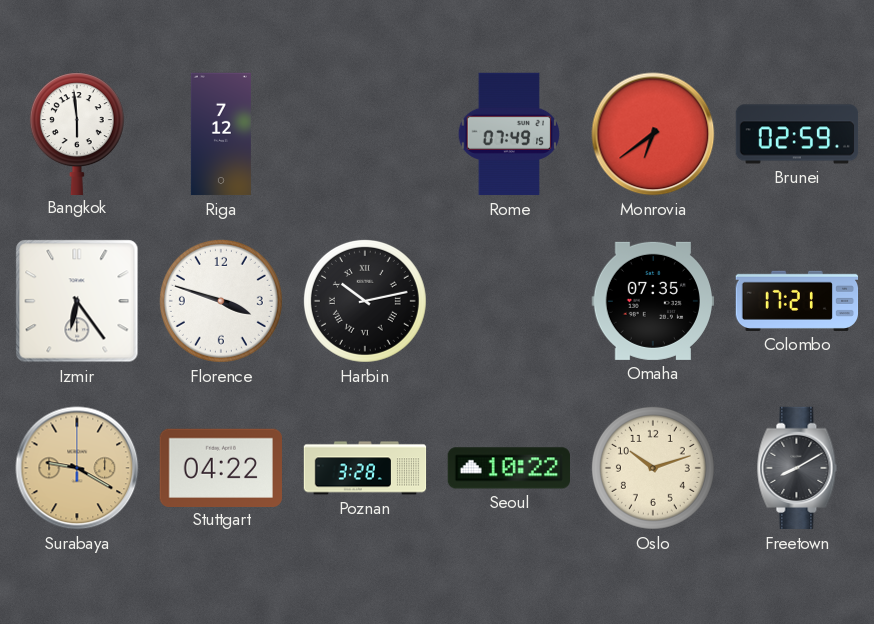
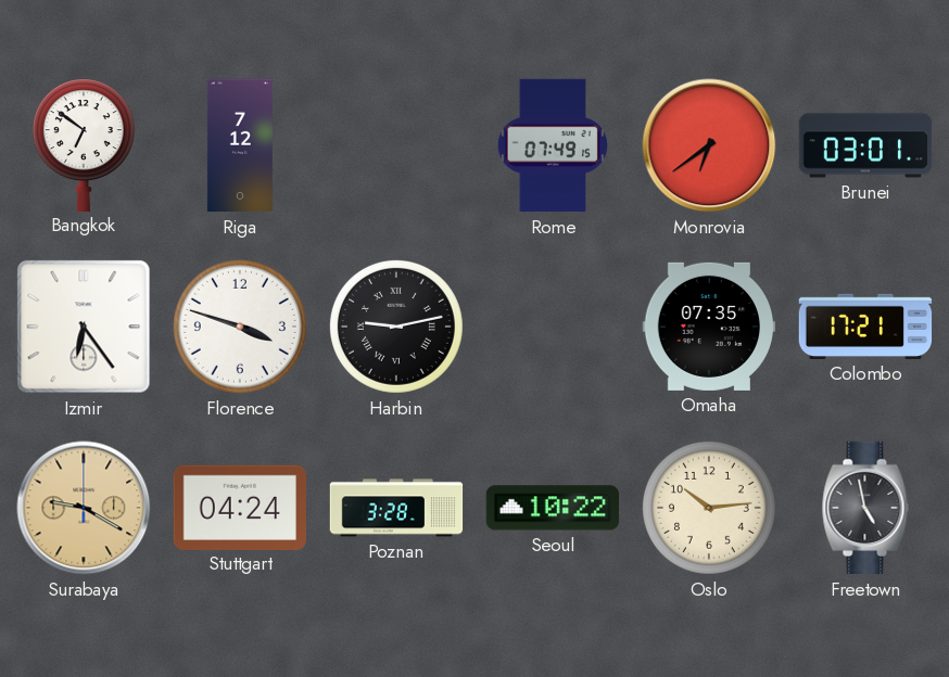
Bangkok: 5:59 -> 6:51
Brunei: 02:59 -> 03:01
Harbin: 10:13 -> 9:13
Stuttgart: 04:22 -> 04:24
Oslo: 10:12 -> 10:14
Freetown: 8:10 -> 4:58
